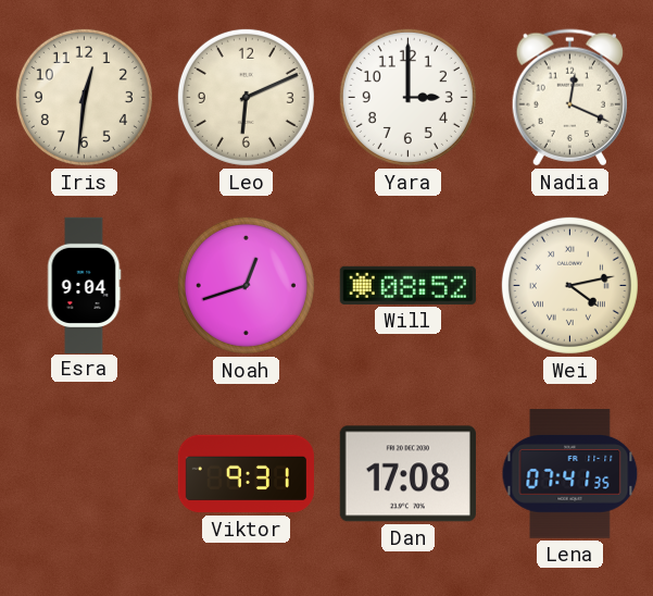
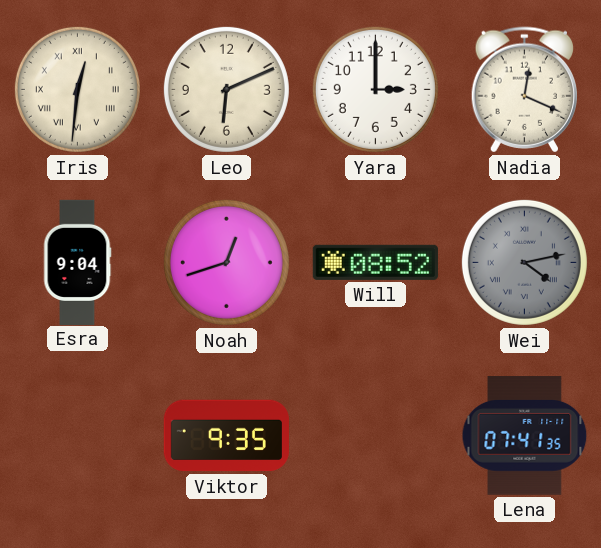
Iris numerals: Arabic -> Roman
Wei dial: cream -> grey
Viktor: 9:31 -> 9:35
Dan: 17:08 -> none
